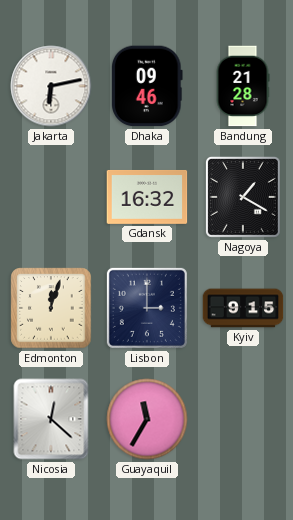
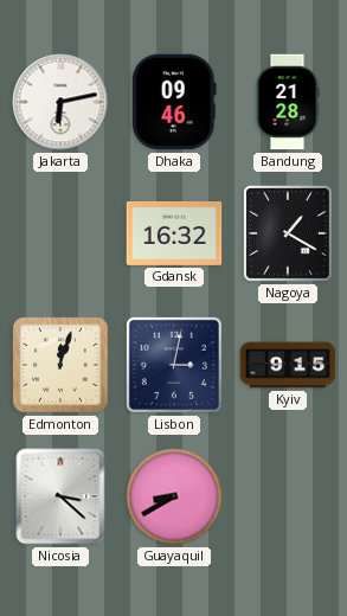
Lisbon: 3:00 -> 3:02
Nicosia: 12:22 -> 3:22
Guayaquil: 11:35 -> 8:40
